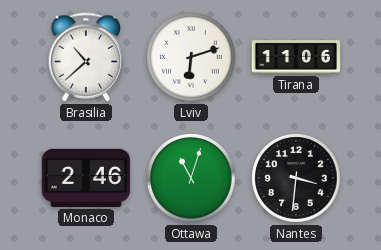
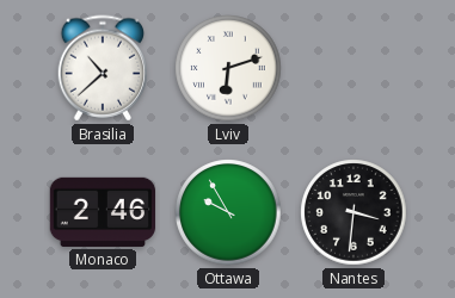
Tirana: 11:06 -> none
Ottawa: 11:03 -> 9:55
